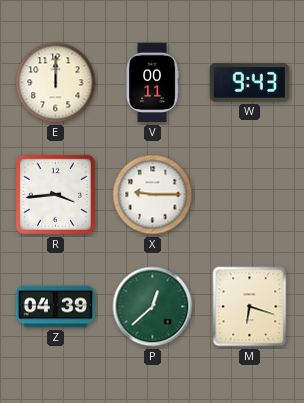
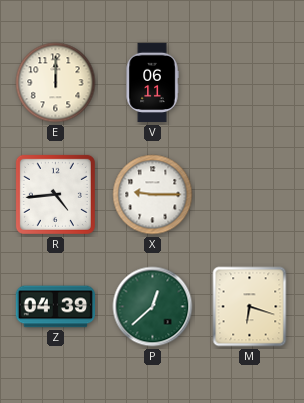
V: 00:11 -> 06:11
W: 9:43 -> none
R: 3:44 -> 4:44
